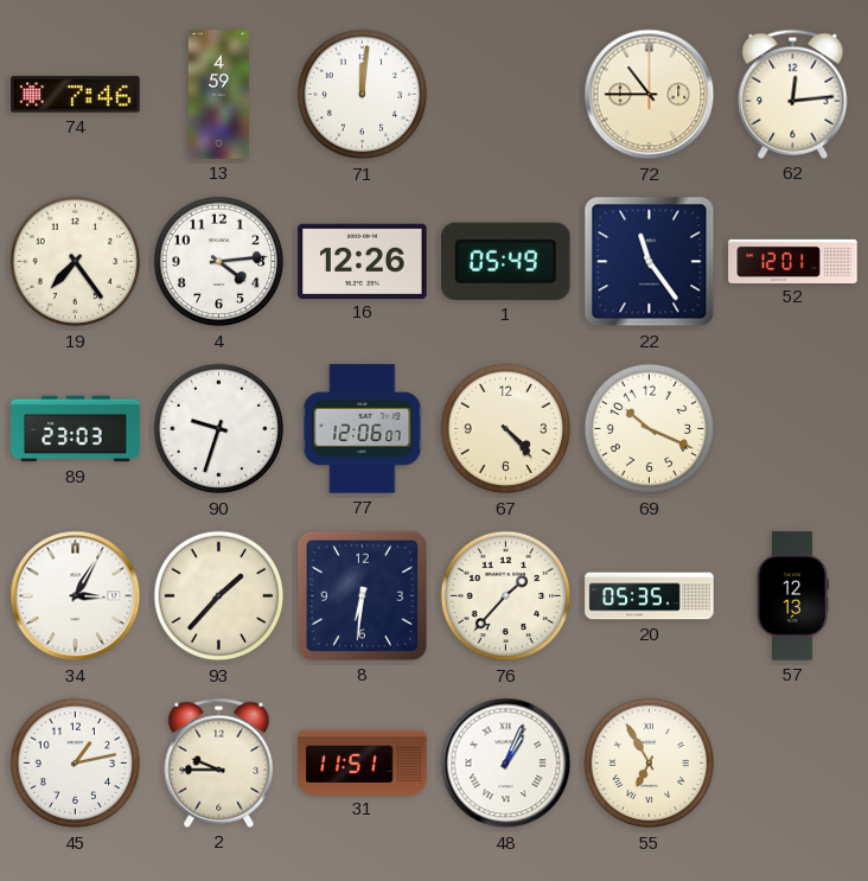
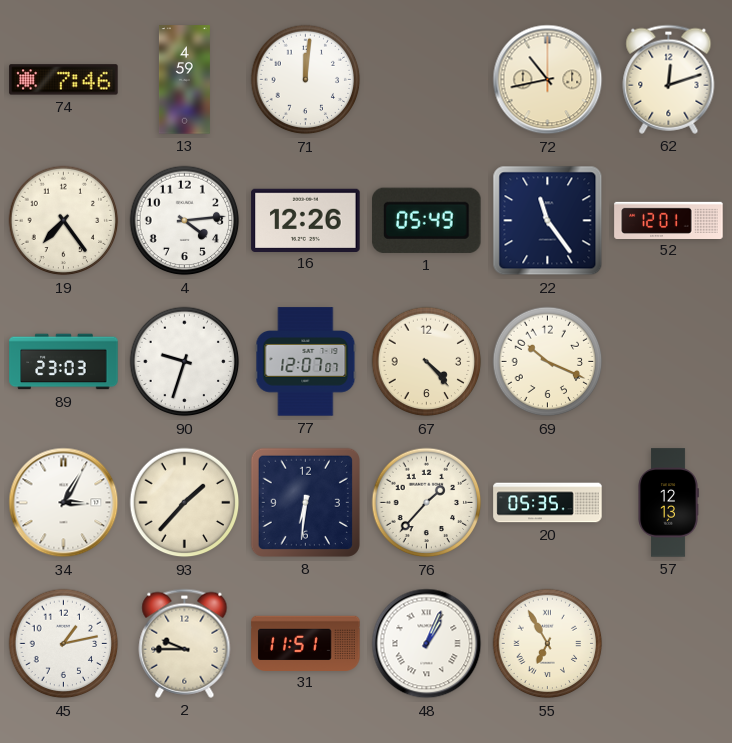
72: 10:45 -> 10:43
62: 12:14 -> 12:12
77: 12:06 -> 12:07
